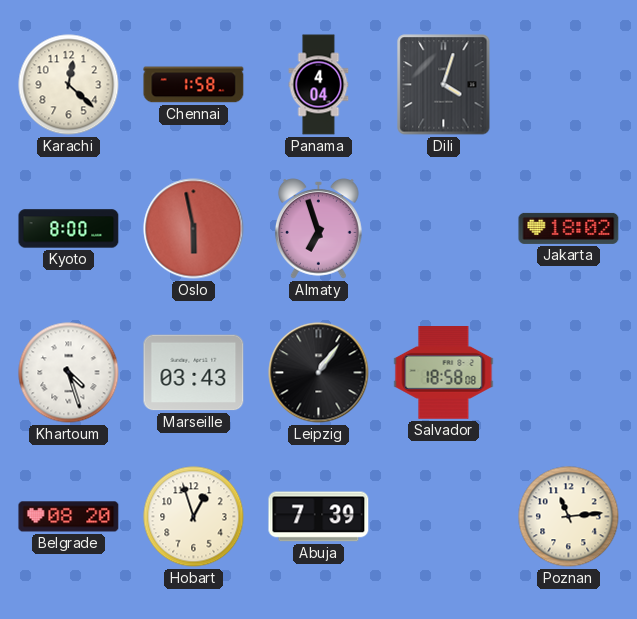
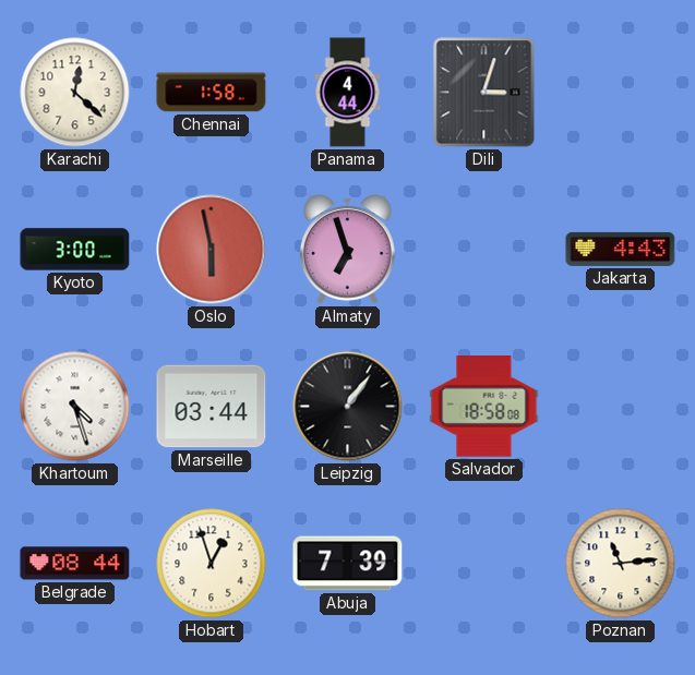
Panama: 4:04 -> 4:44
Dili: 4:03 -> 3:03
Kyoto: 8:00 -> 3:00
Jakarta: 18:02 -> 4:43
Marseille: 03:43 -> 03:44
Belgrade: 08:20 -> 08:44
